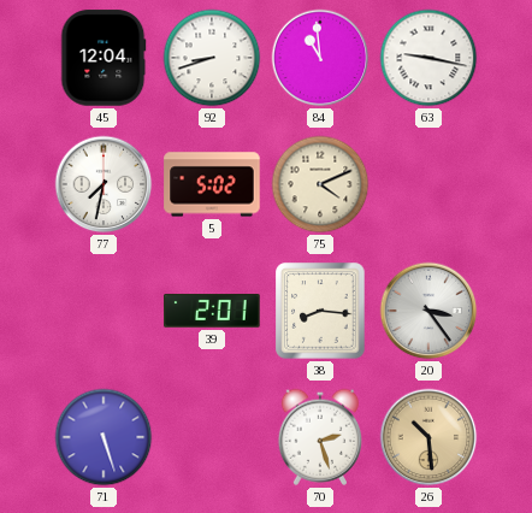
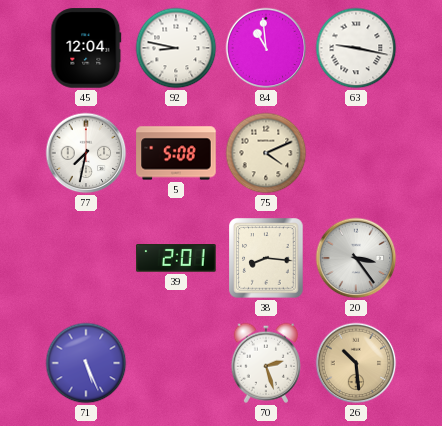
92: 8:42 -> 8:47
5: 5:02 -> 5:08
71: 5:27 -> 5:26
